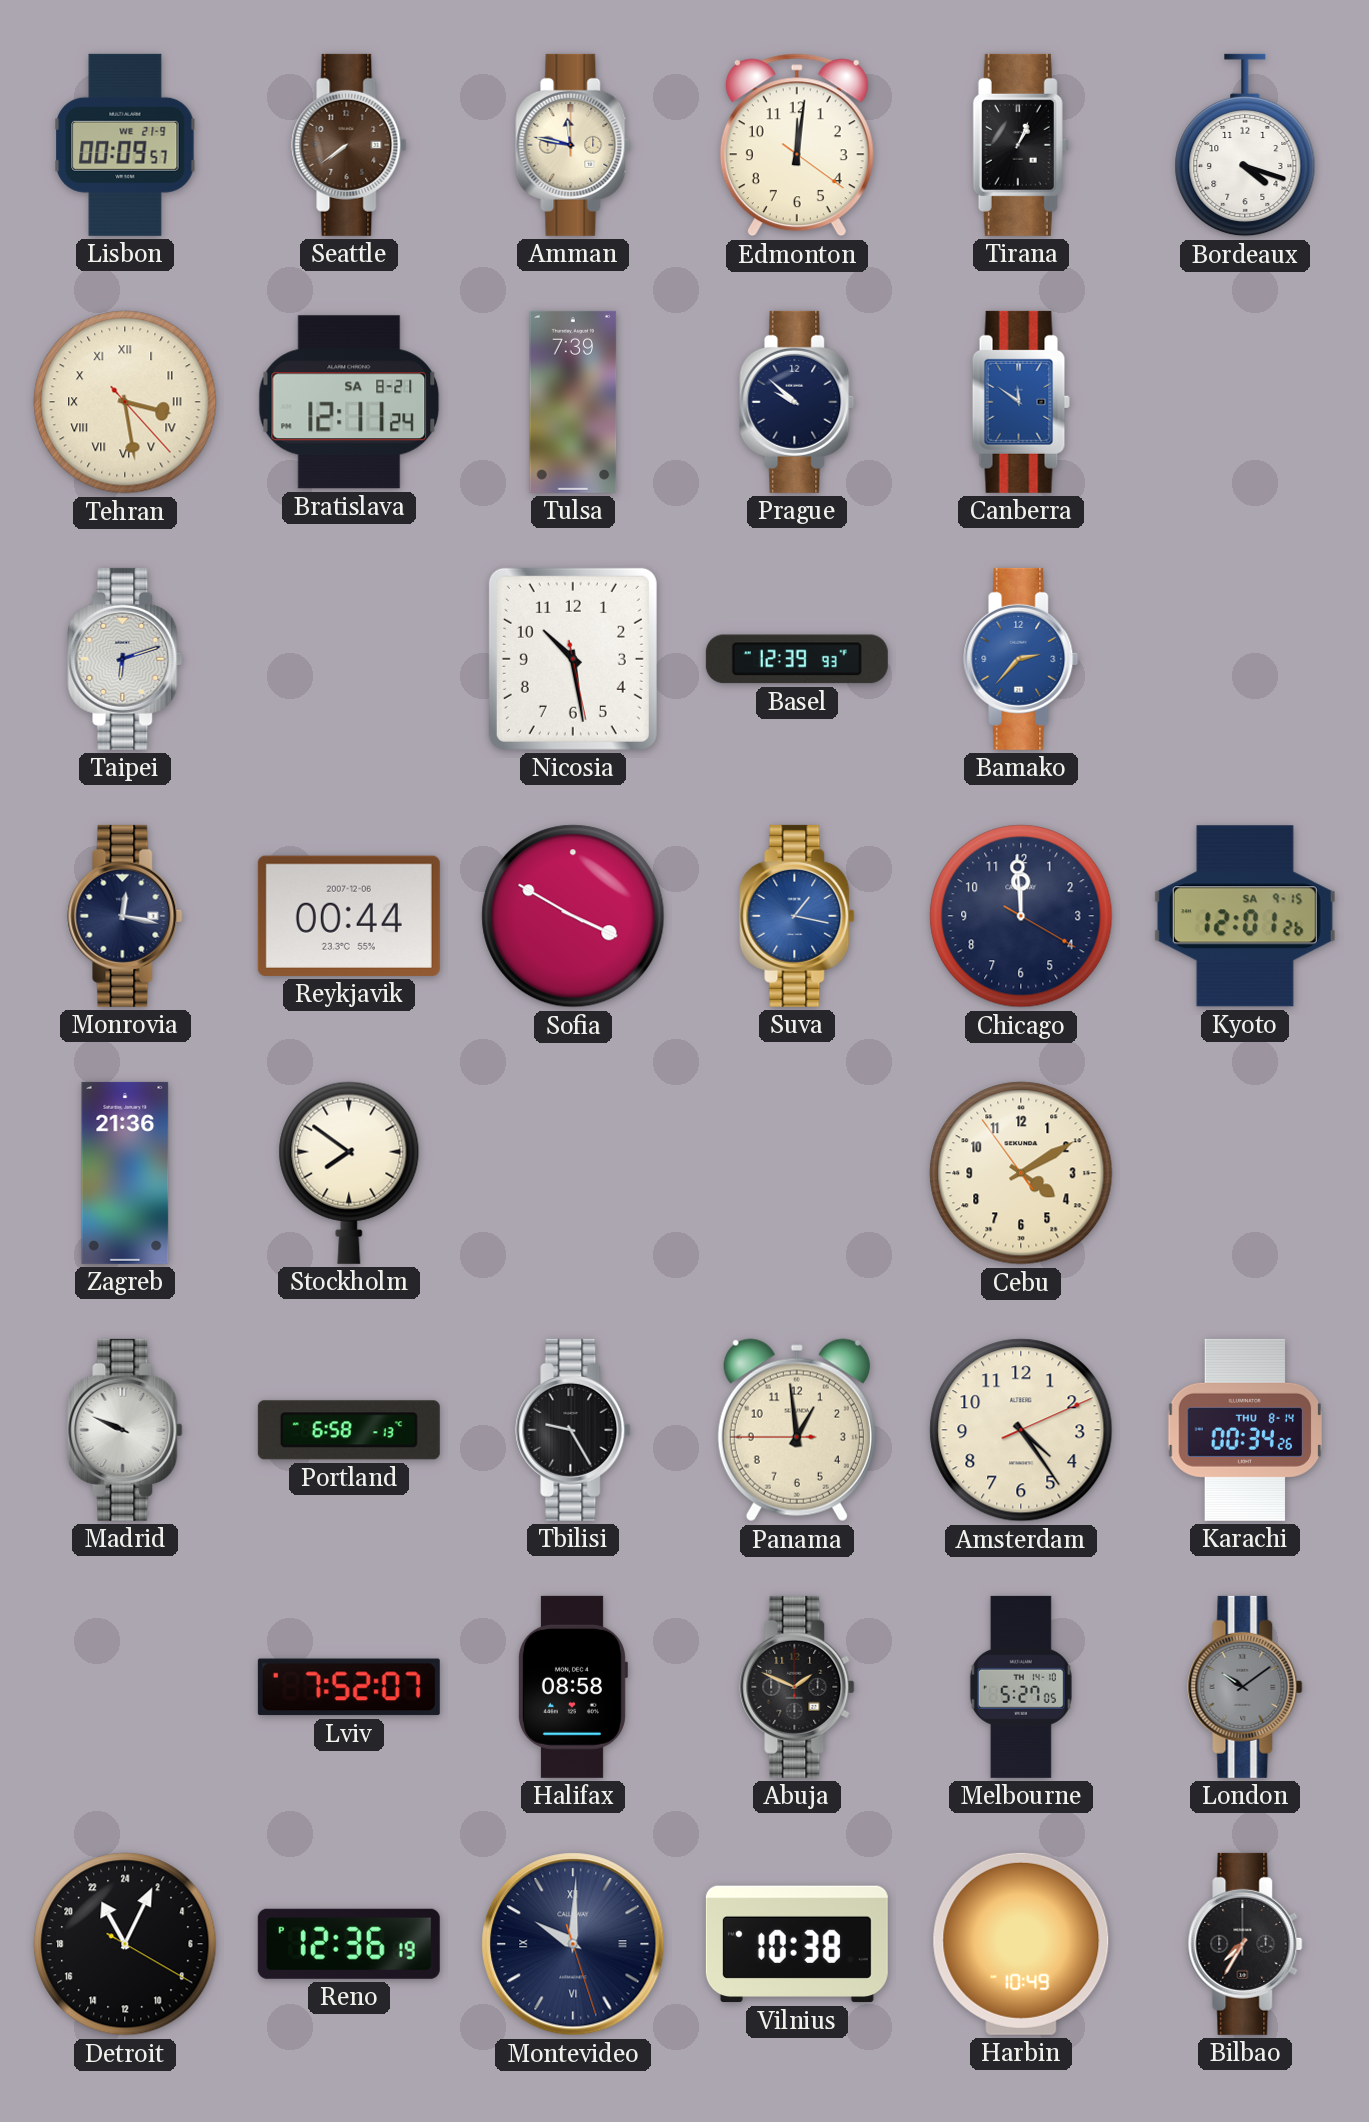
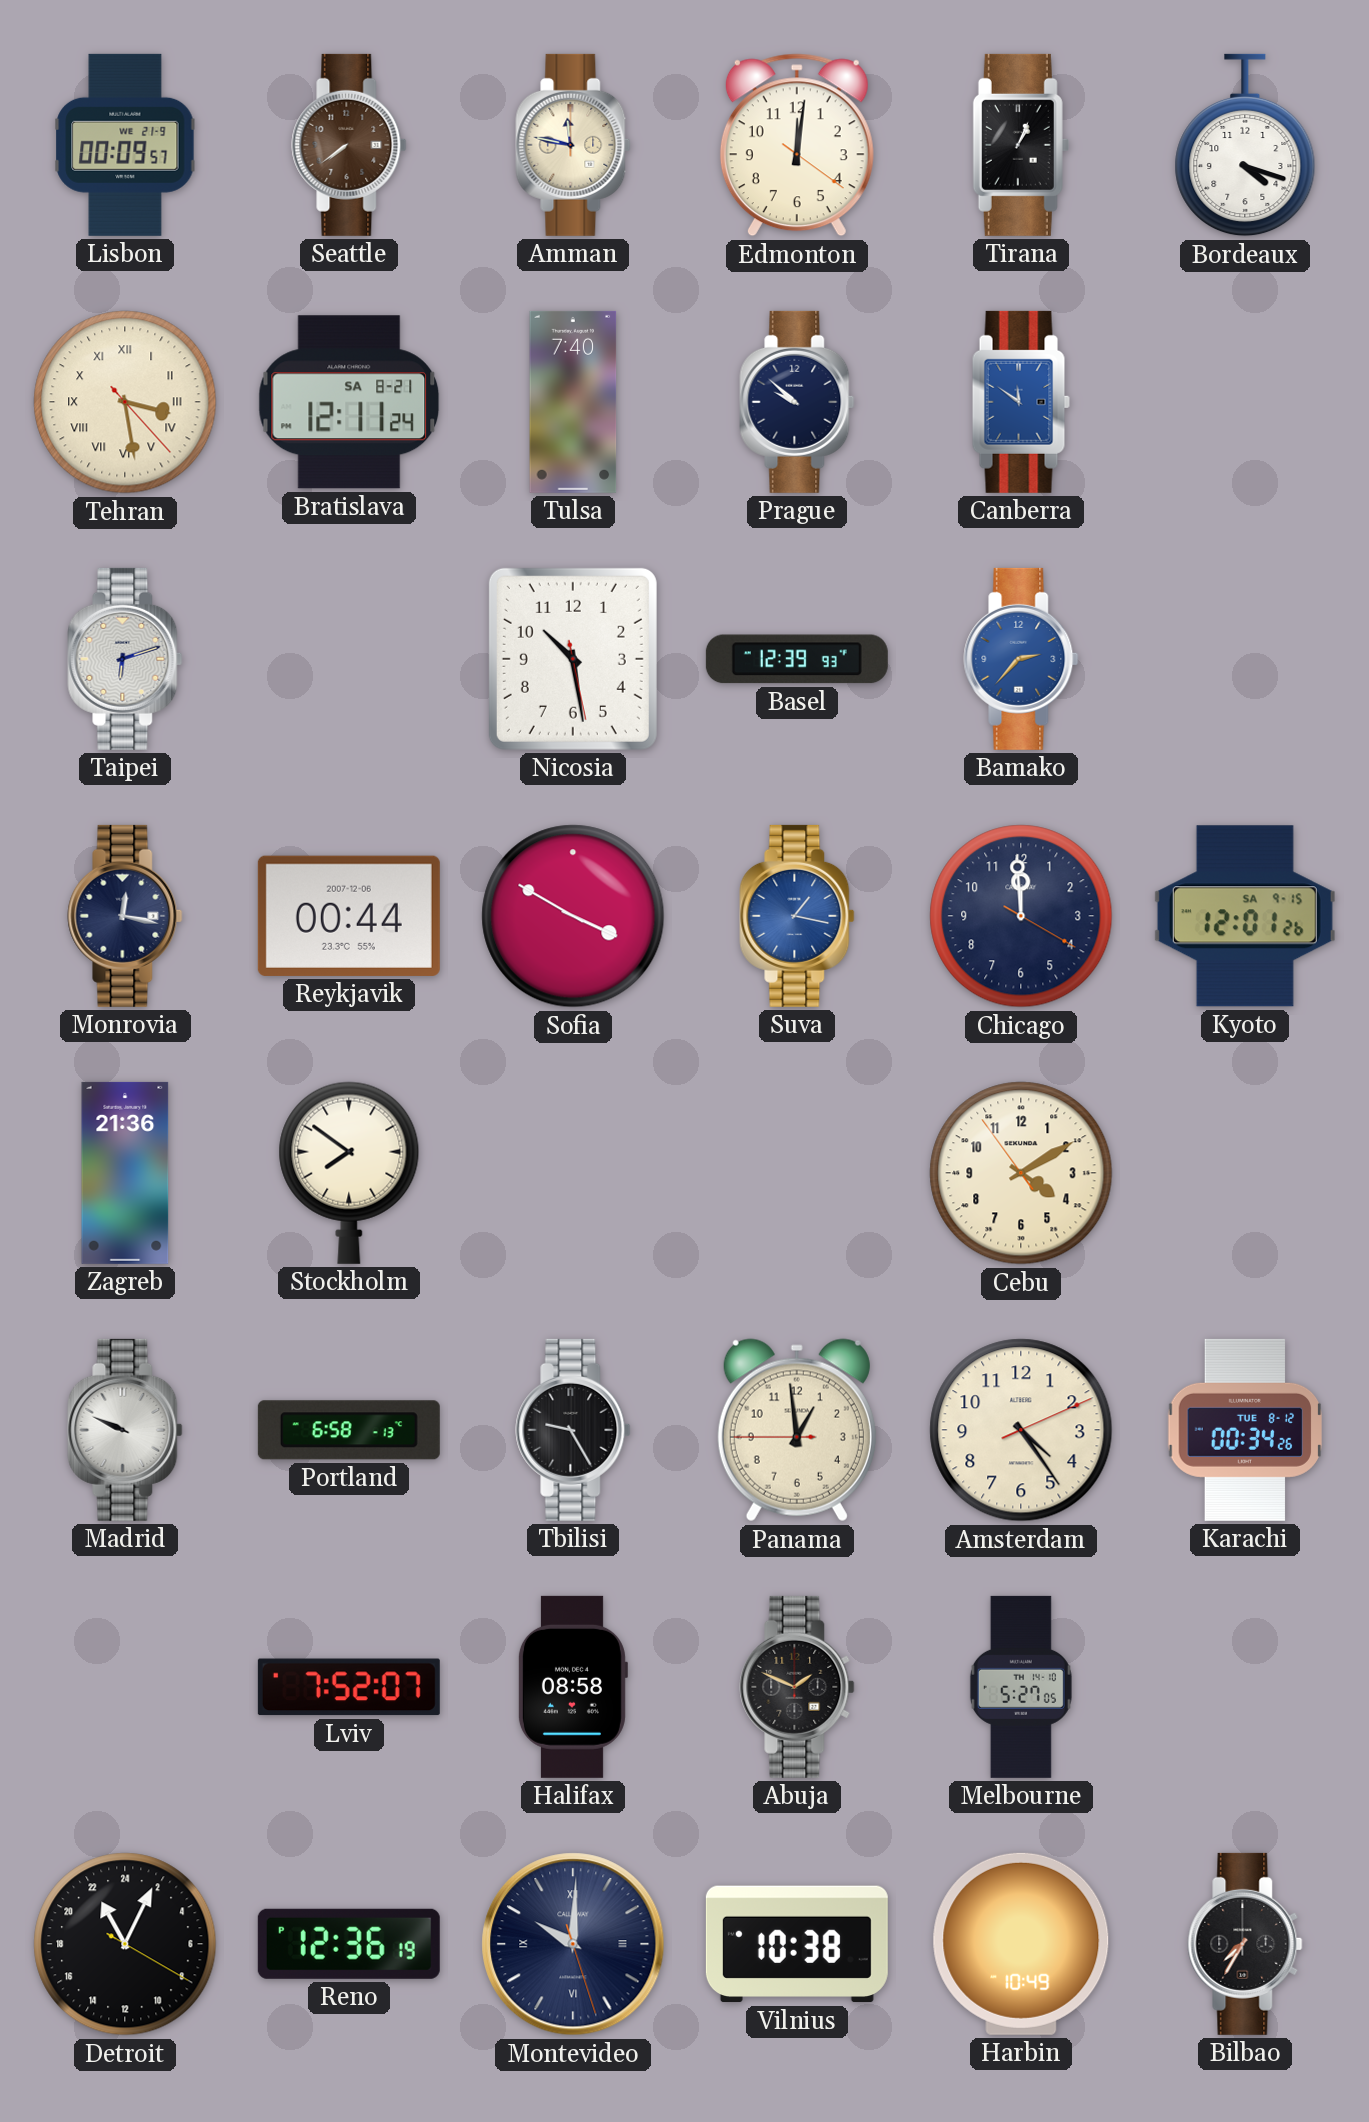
Tulsa: 7:39 -> 7:40
Karachi date: THU 8-14 -> TUE 8-12
London: 10:09 -> none
